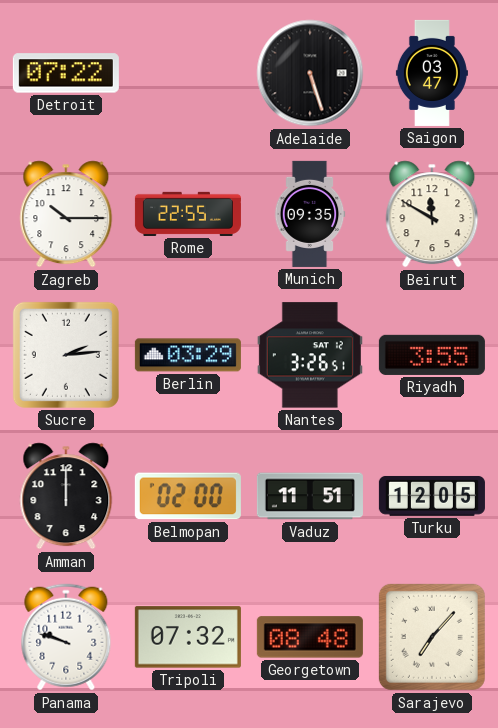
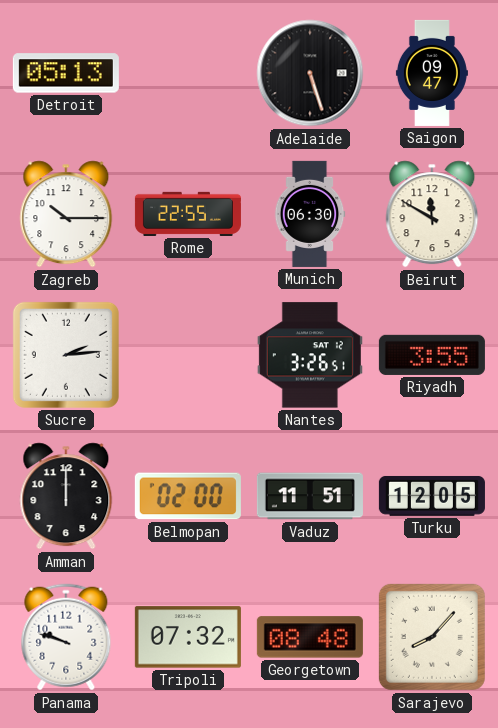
Detroit: 07:22 -> 05:13
Saigon: 03:47 -> 09:47
Munich: 09:35 -> 06:30
Berlin: 03:29 -> none
Sarajevo: 7:07 -> 8:07
